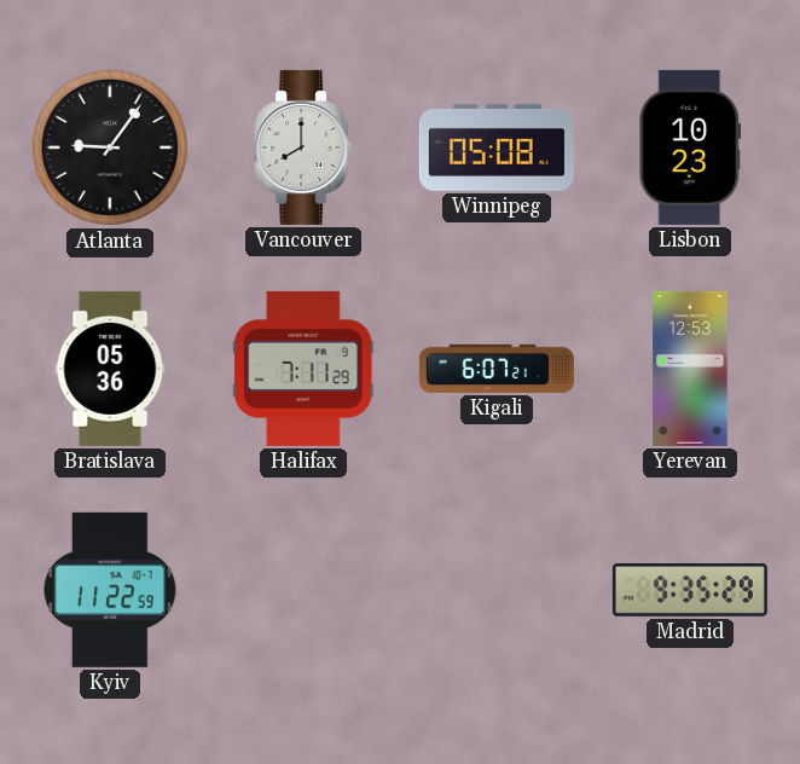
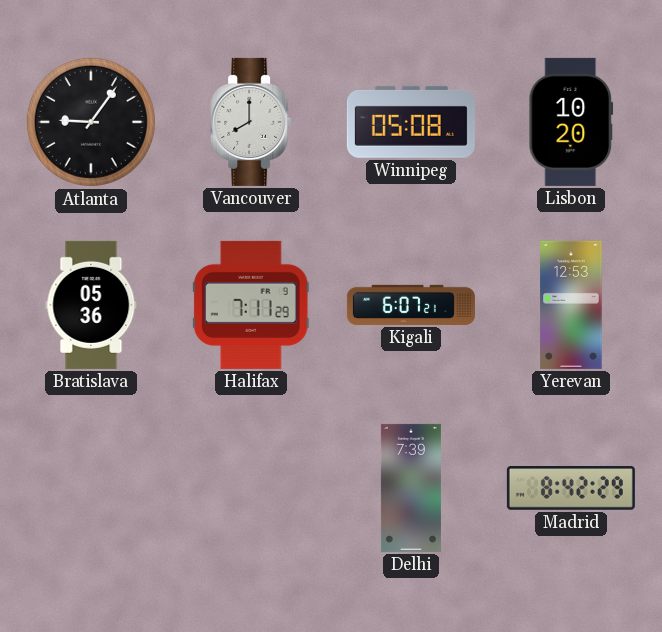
Lisbon: 10:23 -> 10:20
Kyiv: 11:22 -> none
Delhi: none -> 7:39
Madrid: 9:35 -> 8:42
